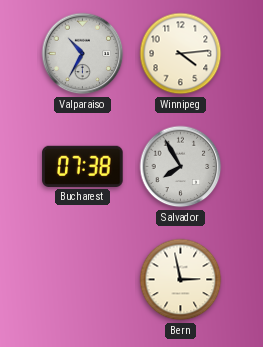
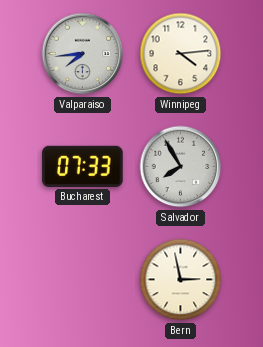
Valparaiso: 10:35 -> 7:44
Bucharest: 07:38 -> 07:33
